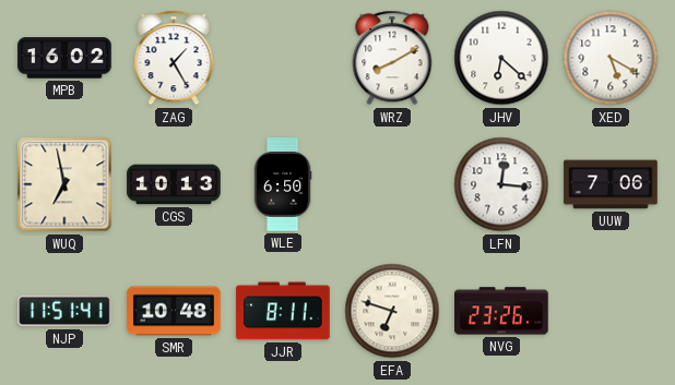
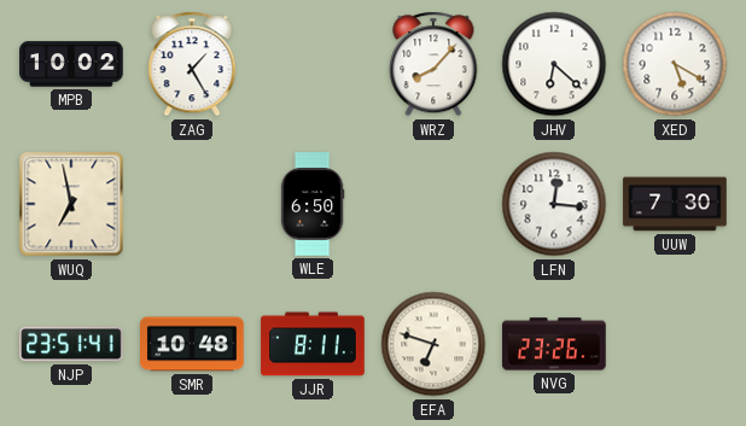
MPB: 16:02 -> 10:02
WRZ: 8:10 -> 8:07
CGS: 10:13 -> none
UUW: 7:06 -> 7:30
NJP: 11:51 -> 23:51
